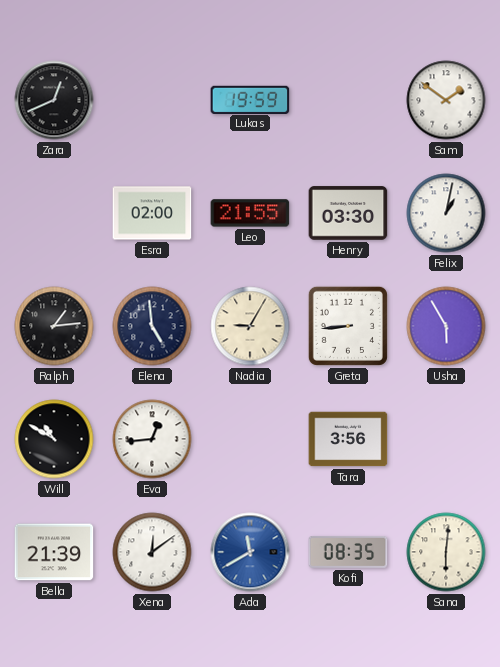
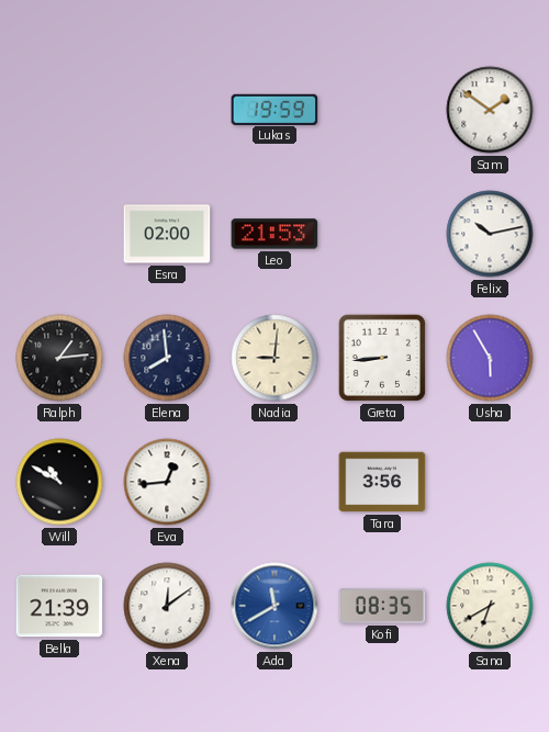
Zara: 12:41 -> none
Leo: 21:55 -> 21:53
Henry: 03:30 -> none
Felix: 1:02 -> 10:13
Elena: 4:59 -> 7:59
Nadia: 9:05 -> 9:01
Sana: 6:01 -> 6:40
